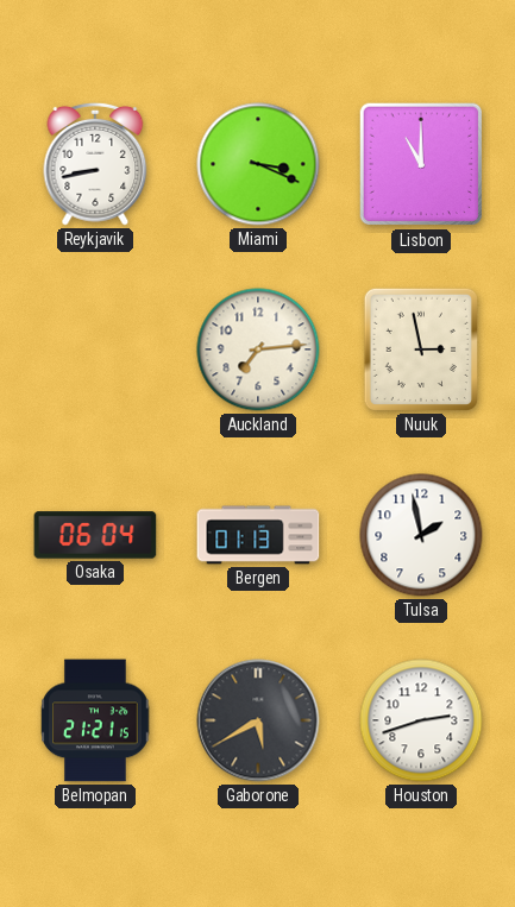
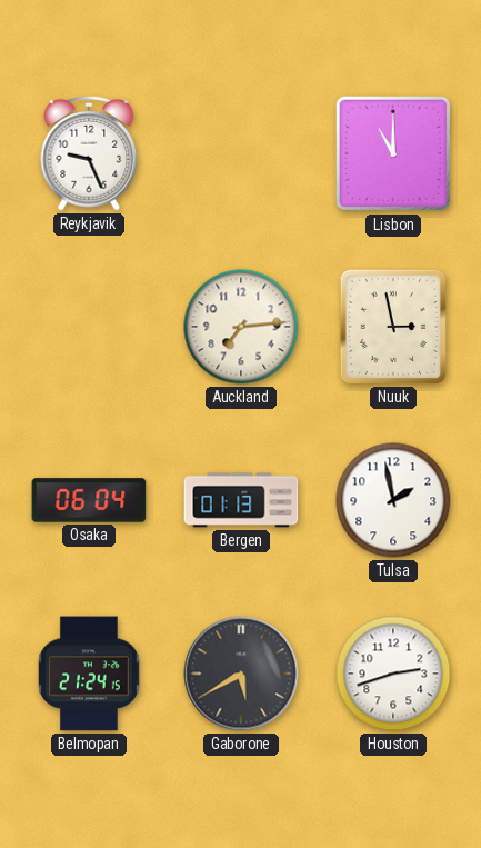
Reykjavik: 8:43 -> 9:26
Miami: 3:19 -> none
Belmopan: 21:21 -> 21:24
